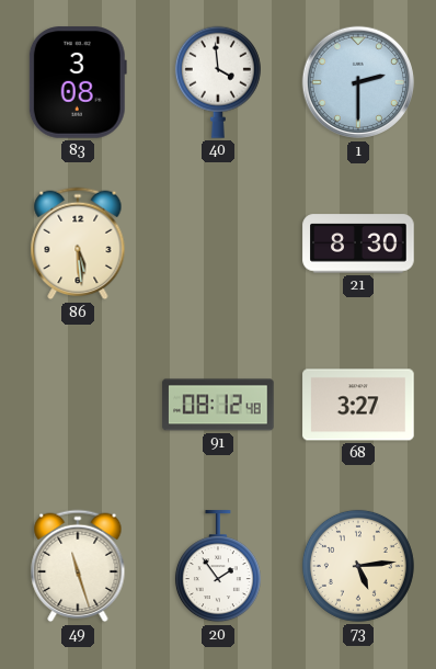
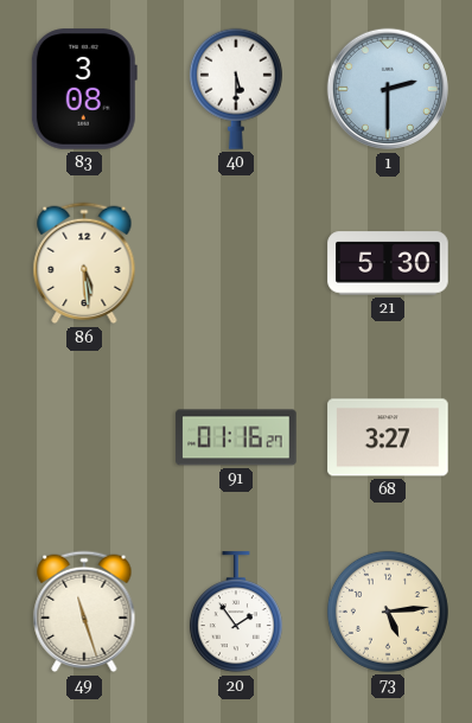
40: 3:59 -> 5:30
21: 8:30 -> 5:30
91: 08:12 -> 01:16
